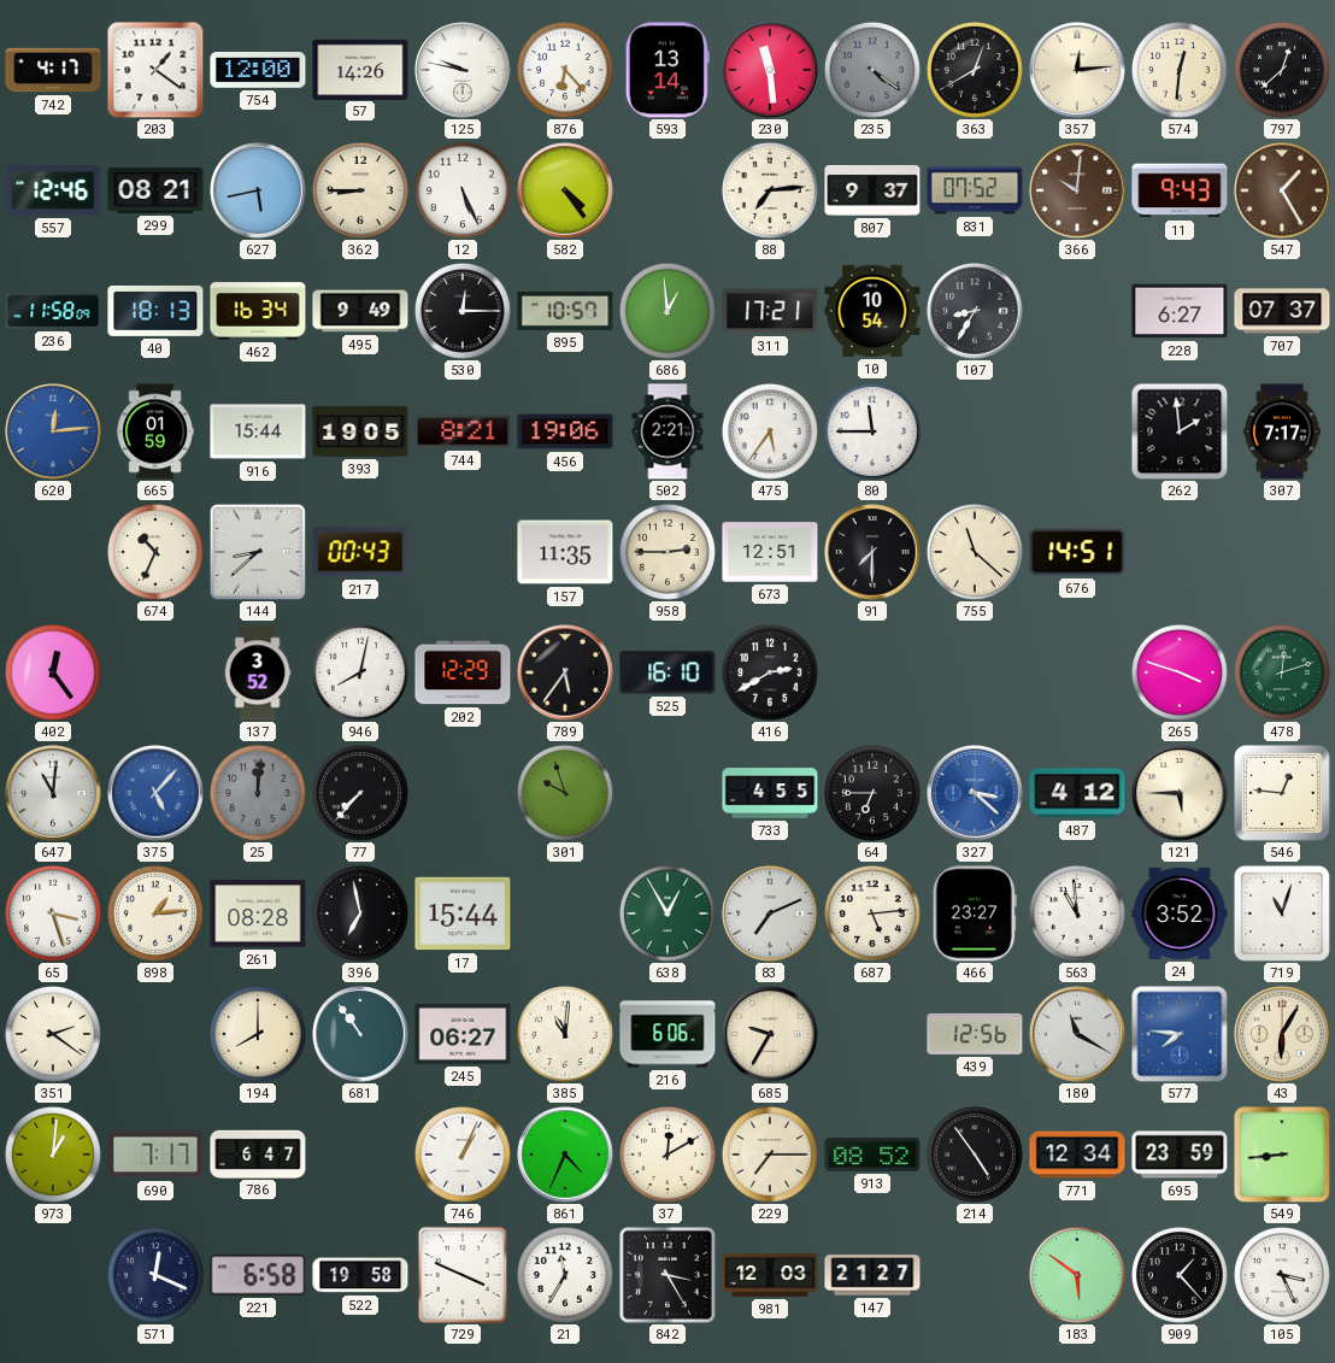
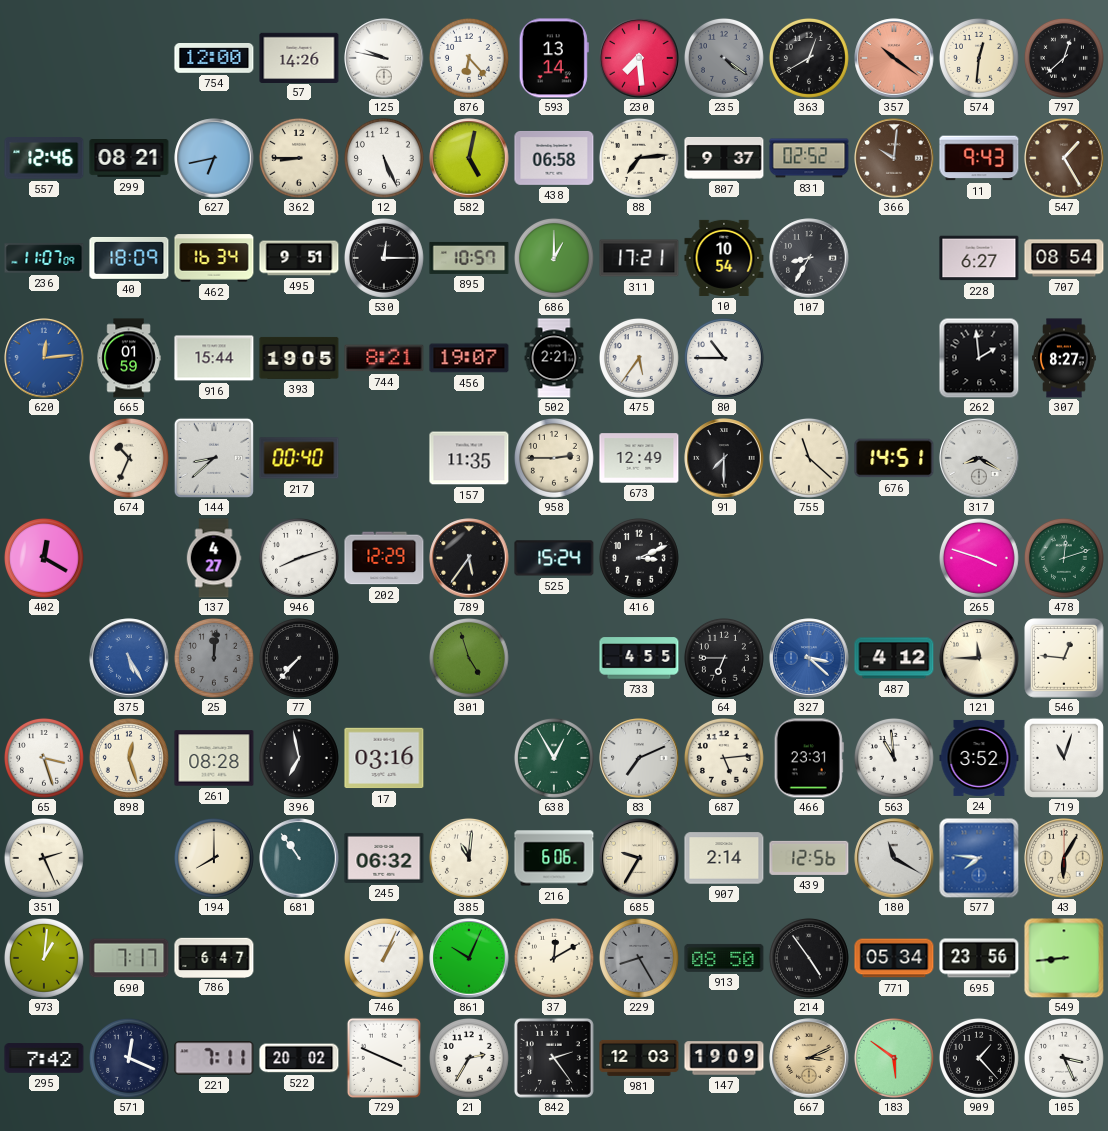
742: 4:17 -> none
203: 1:21 -> none
230: 11:29 -> 7:29
357: 12:14 -> 10:21
357 dial: cream -> salmon
627: 5:43 -> 6:43
582: 4:24 -> 5:02
438: none -> 06:58
831: 07:52 -> 02:52
236: 11:58 -> 11:07
40: 18:13 -> 18:09
495: 9:49 -> 9:51
686: 12:59 -> 1:00
707: 07:37 -> 08:54
456: 19:06 -> 19:07
80: 11:45 -> 10:45
307: 7:17 -> 8:27
217: 00:43 -> 00:40
673: 12:51 -> 12:49
317: none -> 8:20
402: 12:24 -> 12:20
137: 3:52 -> 4:27
946: 8:02 -> 8:12
525: 16:10 -> 15:24
416: 2:40 -> 3:11
647: 11:01 -> none
375: 5:07 -> 5:25
301: 9:57 -> 4:57
121: 5:45 -> 11:45
898: 1:14 -> 12:27
17: 15:44 -> 03:16
466: 23:27 -> 23:31
351: 2:21 -> 2:26
245: 06:27 -> 06:32
907: none -> 2:14
861: 4:34 -> 10:04
229: 7:15 -> 8:25
229 dial: cream -> grey
913: 08:52 -> 08:50
771: 12:34 -> 05:34
695: 23:59 -> 23:56
295: none -> 7:42
221: 6:58 -> 7:11
522: 19:58 -> 20:02
21: 11:35 -> 2:35
842: 3:25 -> 2:24
147: 21:27 -> 19:09
667: none -> 3:11
